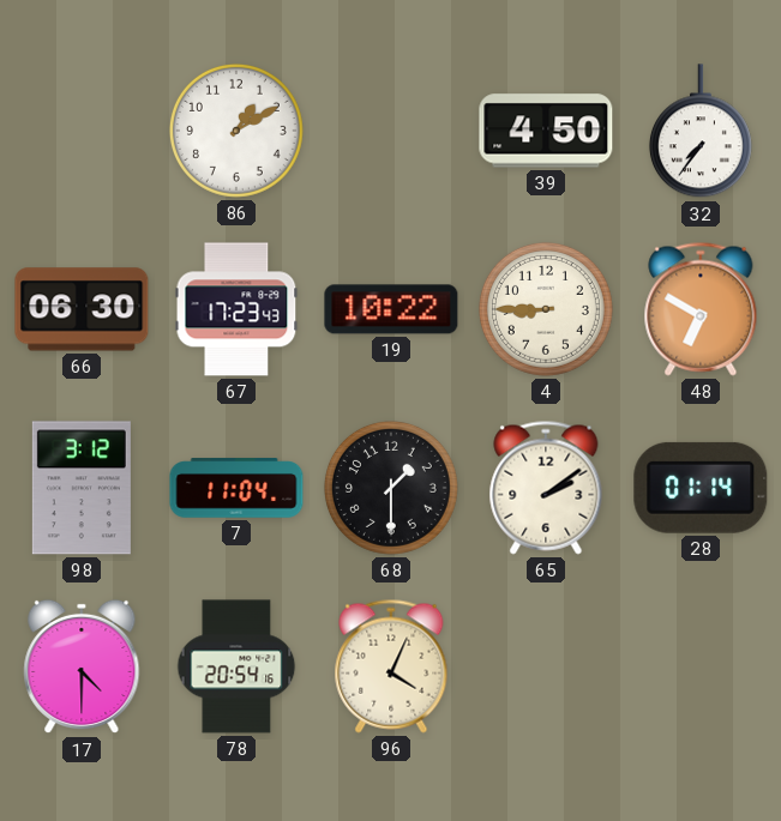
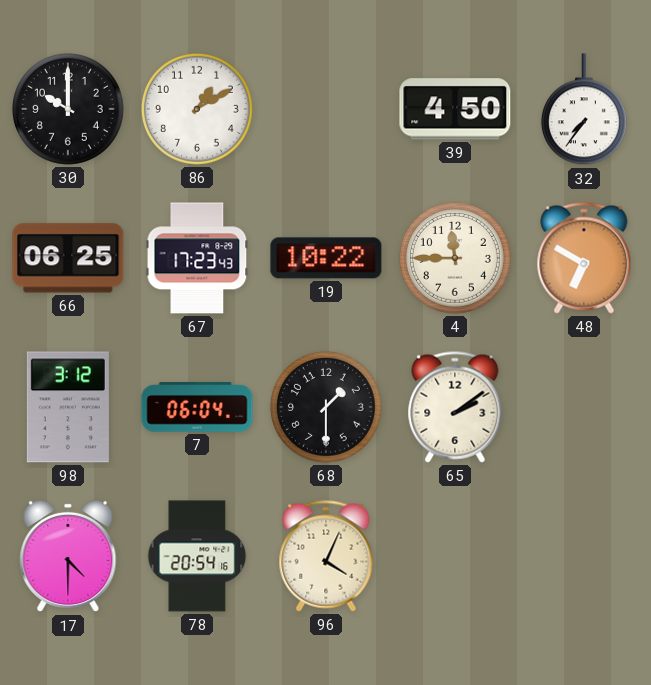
30: none -> 10:00
66: 06:30 -> 06:25
4: 8:45 -> 11:45
7: 11:04 -> 06:04
28: 01:14 -> none
